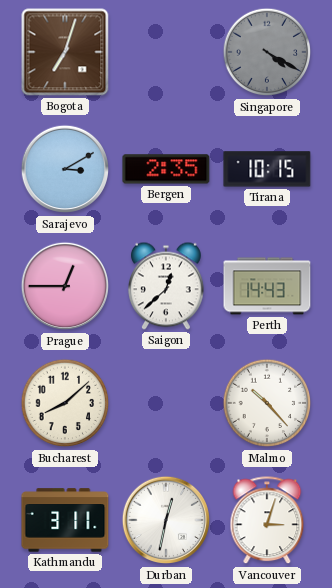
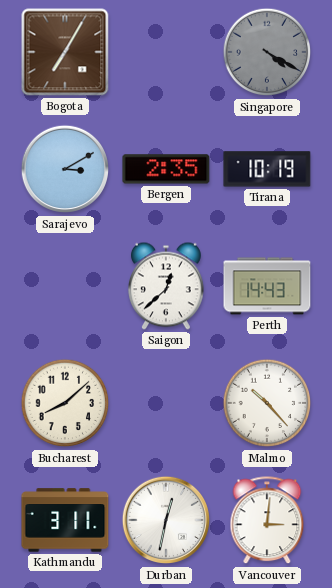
Bogota: 7:03 -> 7:05
Tirana: 10:15 -> 10:19
Prague: 12:45 -> none
Vancouver: 3:03 -> 3:01
